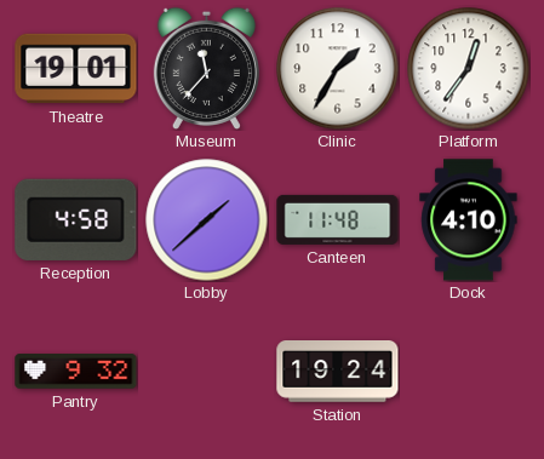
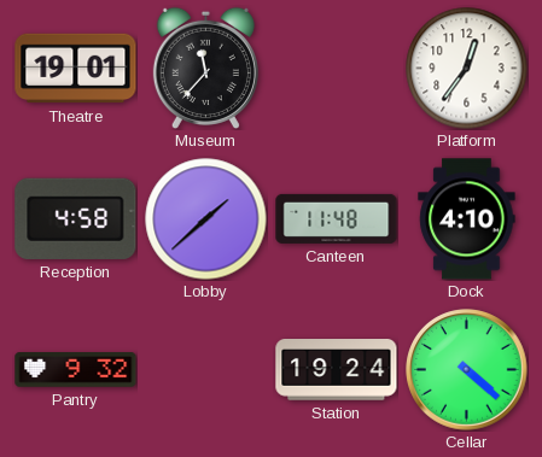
Clinic: 1:35 -> none
Cellar: none -> 4:22
